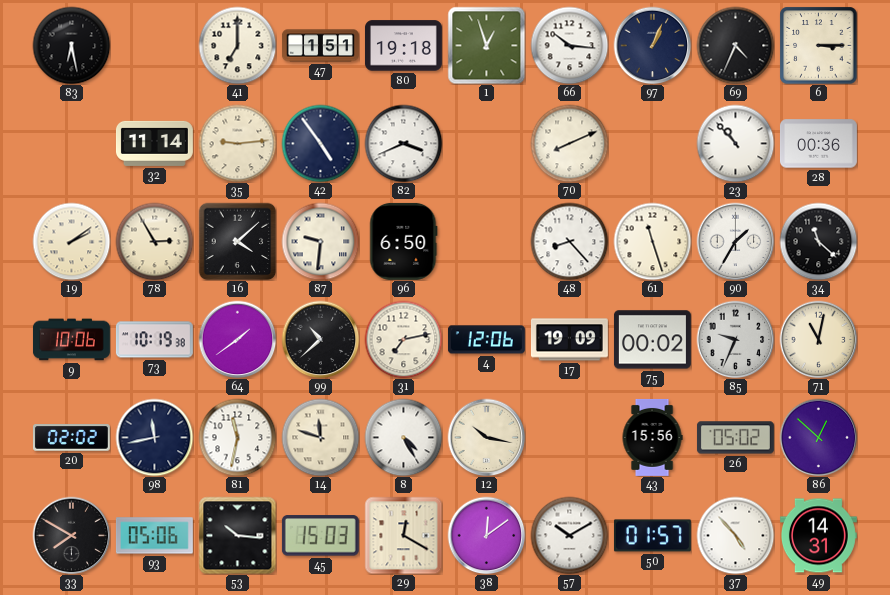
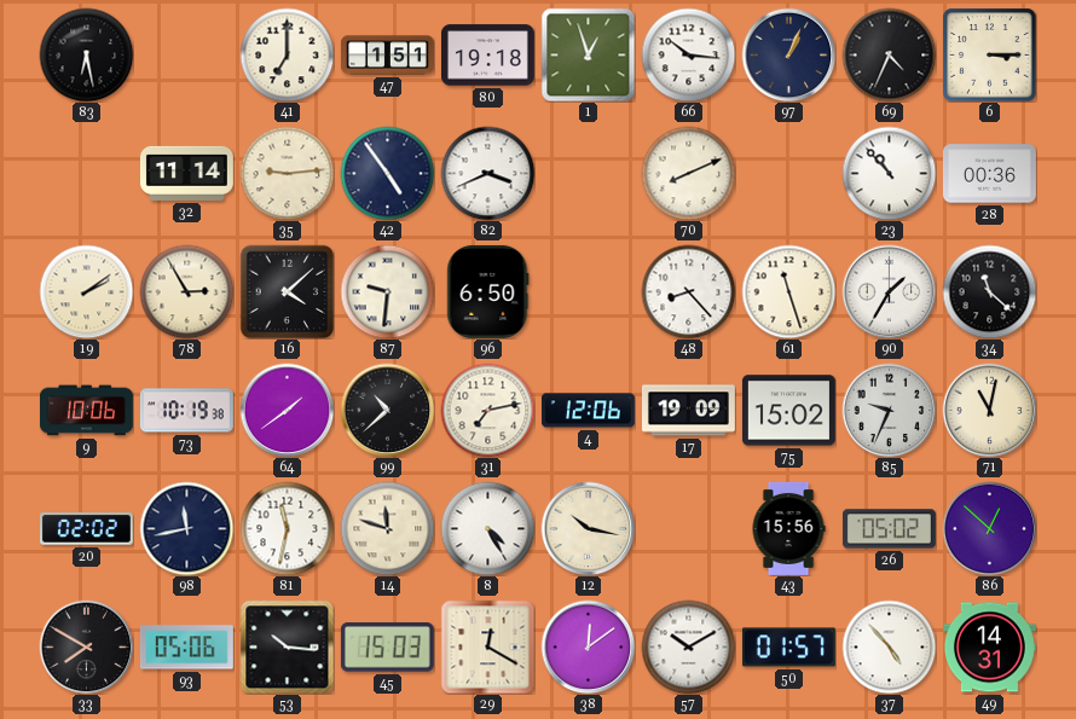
75: 00:02 -> 15:02
